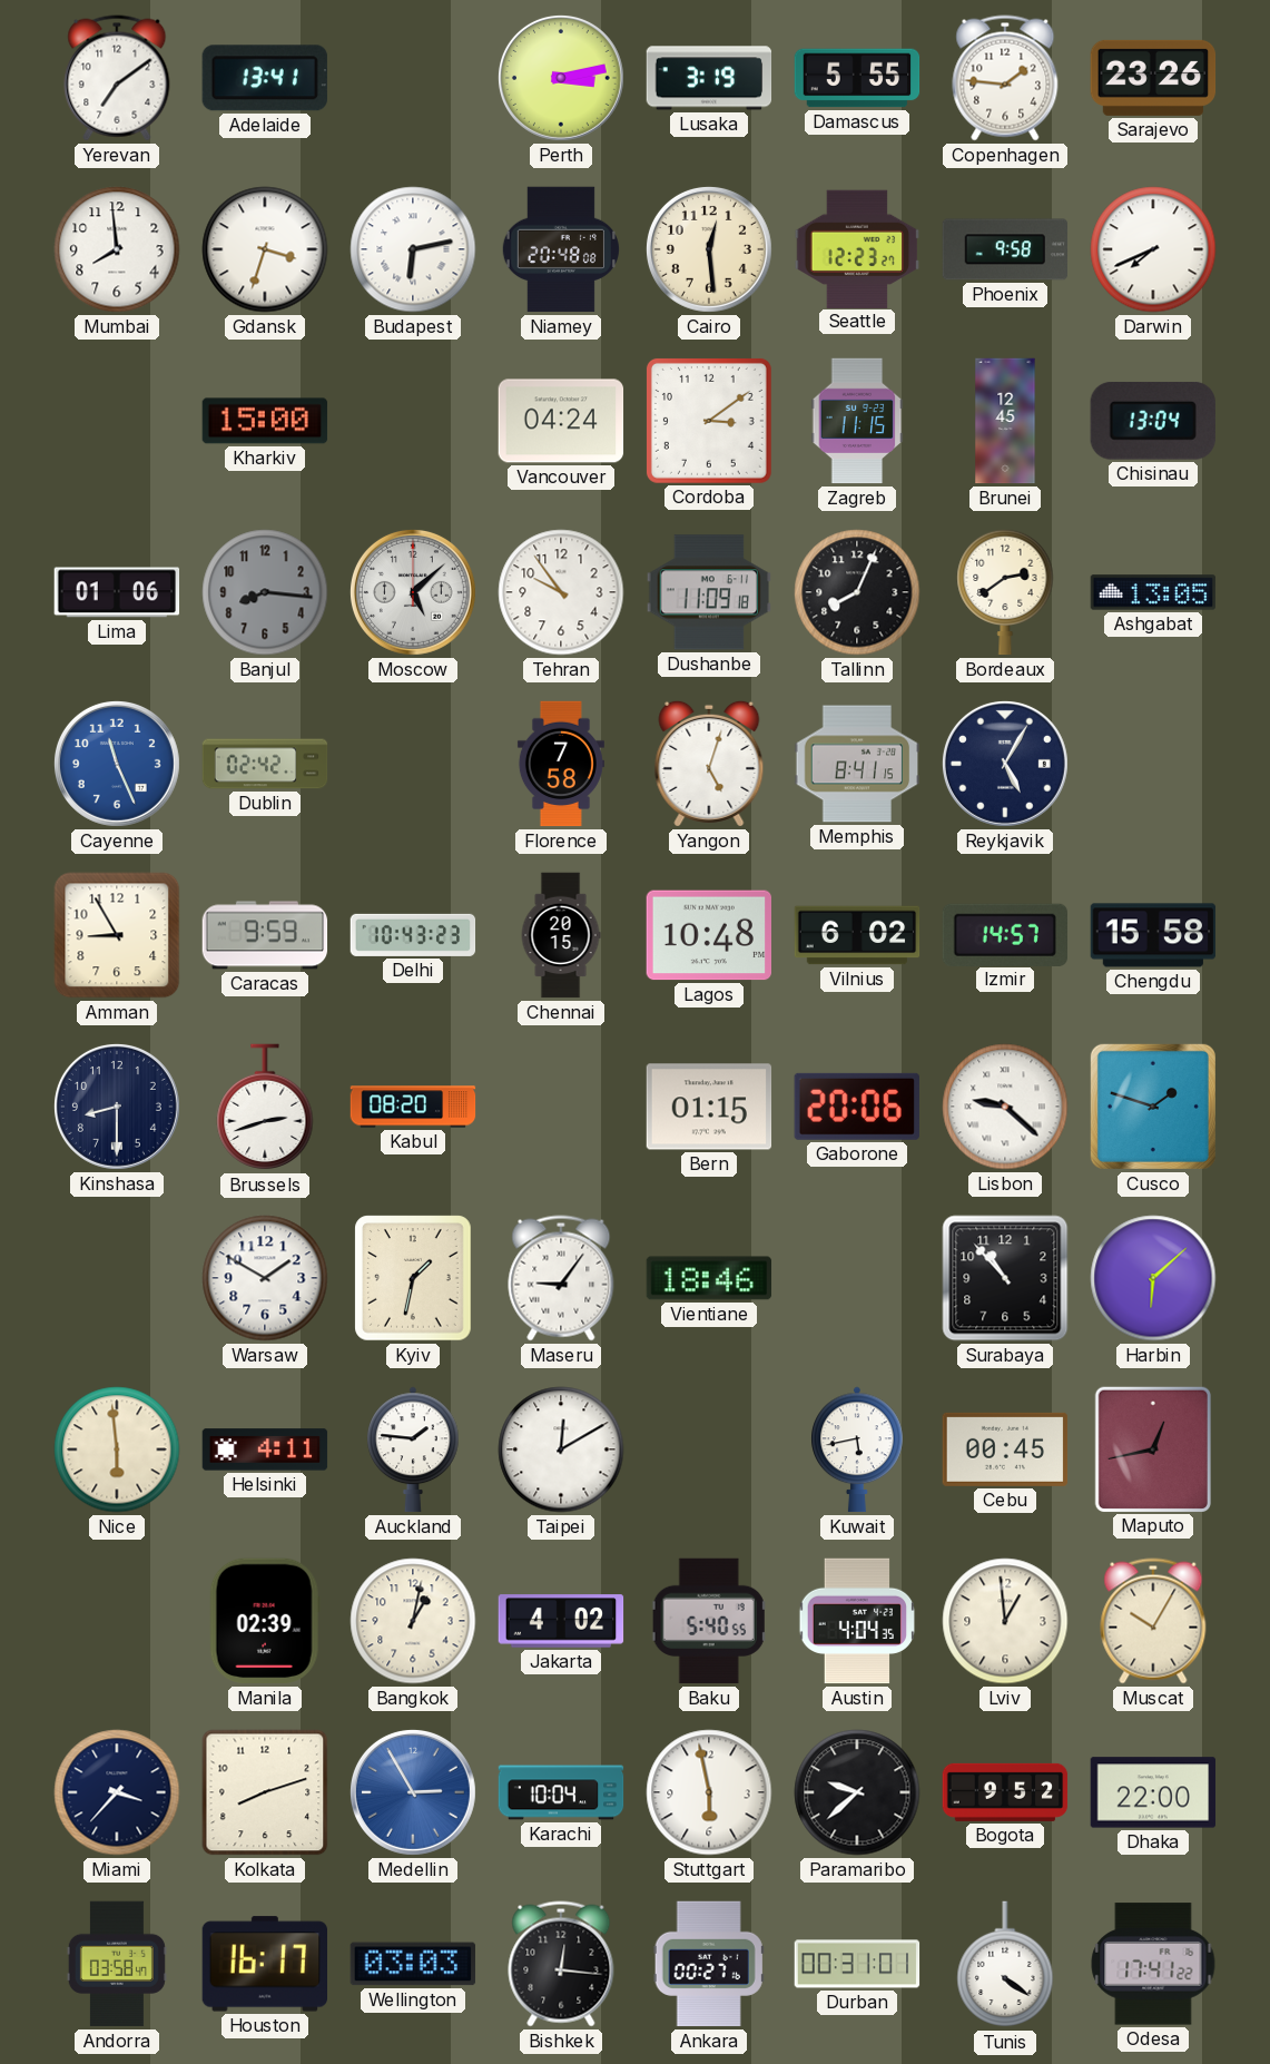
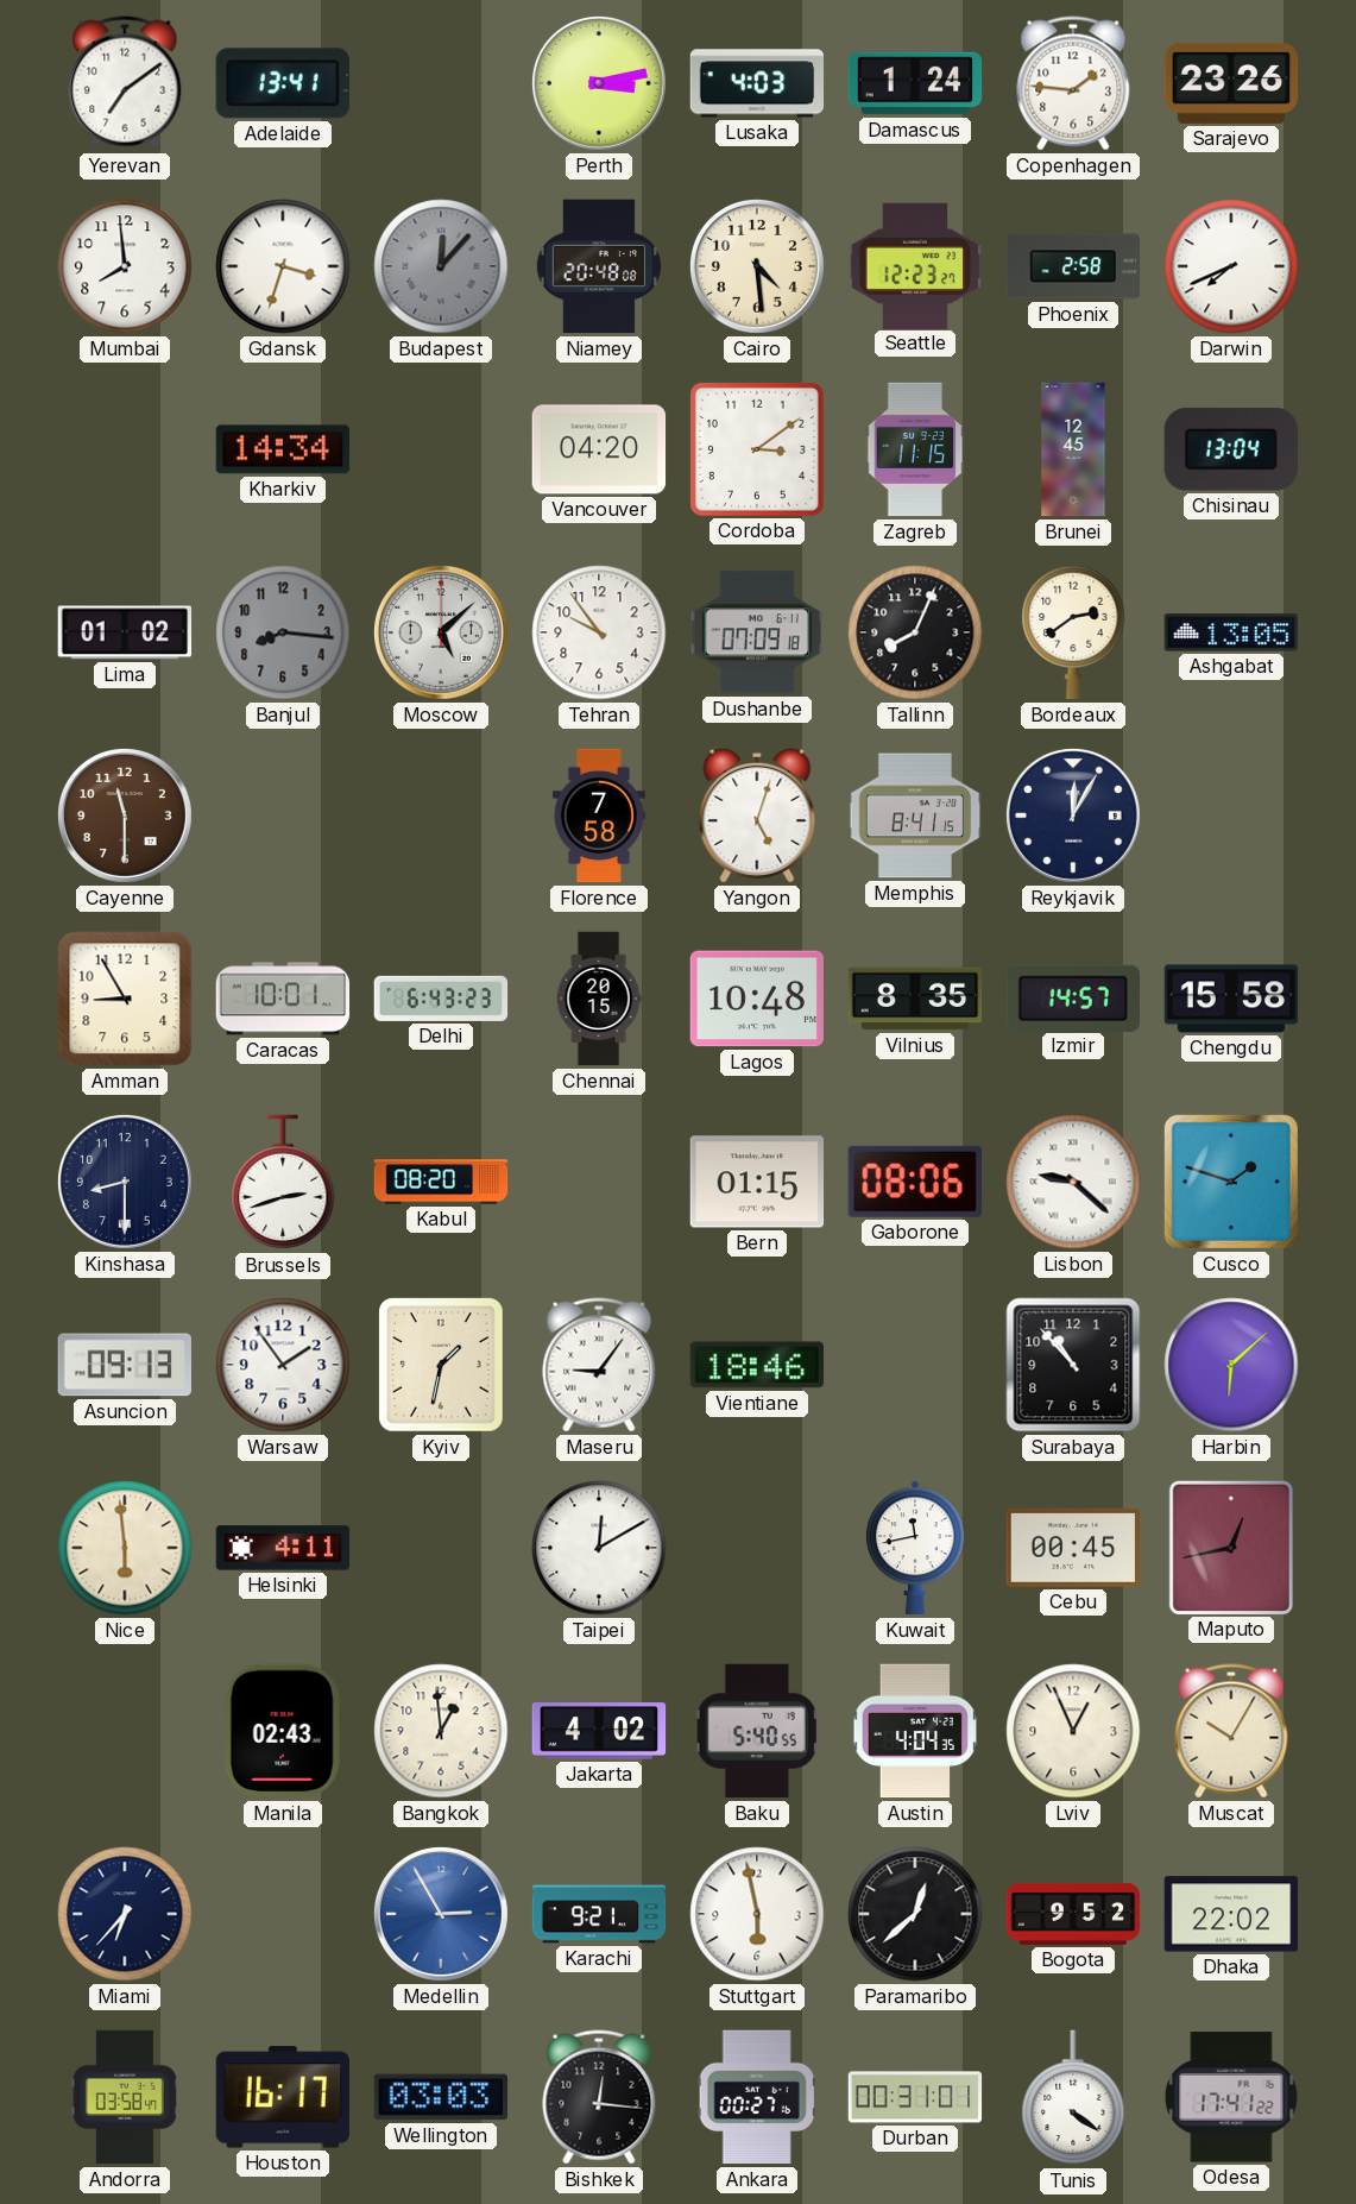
Lusaka: 3:19 -> 4:03
Damascus: 5:55 -> 1:24
Budapest: 6:13 -> 12:07
Budapest dial: white -> grey
Cairo: 12:29 -> 4:29
Phoenix: 9:58 -> 2:58
Kharkiv: 15:00 -> 14:34
Vancouver: 04:24 -> 04:20
Lima: 01:06 -> 01:02
Dushanbe: 11:09 -> 07:09
Cayenne: 11:26 -> 11:30
Cayenne dial: blue -> brown
Dublin: 02:42 -> none
Reykjavik: 5:05 -> 12:05
Caracas: 9:59 -> 10:01
Delhi: 10:43 -> 6:43
Vilnius: 6:02 -> 8:35
Gaborone: 20:06 -> 08:06
Asuncion: none -> 09:13
Warsaw: 1:50 -> 1:54
Auckland: 1:46 -> none
Kuwait: 5:43 -> 11:43
Manila: 02:39 -> 02:43
Bangkok: 1:02 -> 12:59
Lviv: 12:59 -> 12:56
Miami: 3:37 -> 6:37
Kolkata: 8:12 -> none
Karachi: 10:04 -> 9:21
Paramaribo: 9:38 -> 12:38
Dhaka: 22:00 -> 22:02
